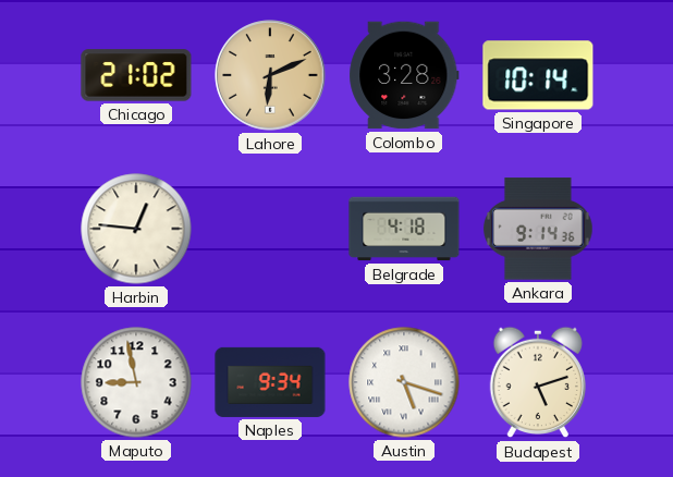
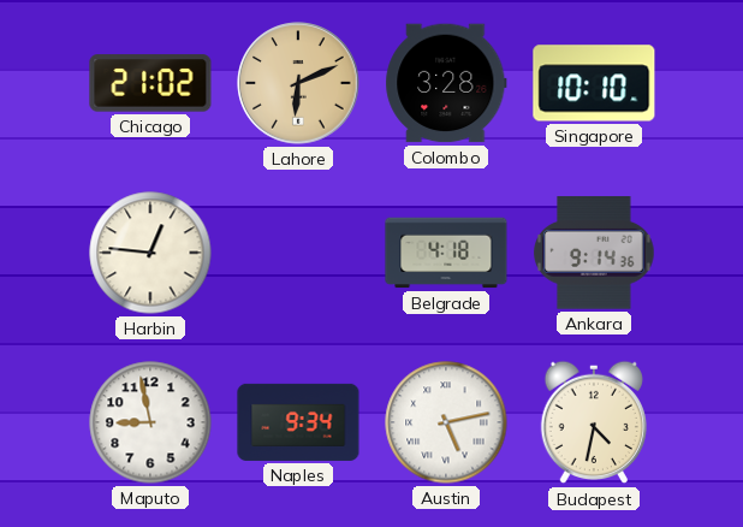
Singapore: 10:14 -> 10:10
Austin: 5:18 -> 5:13
Budapest: 5:12 -> 4:32
